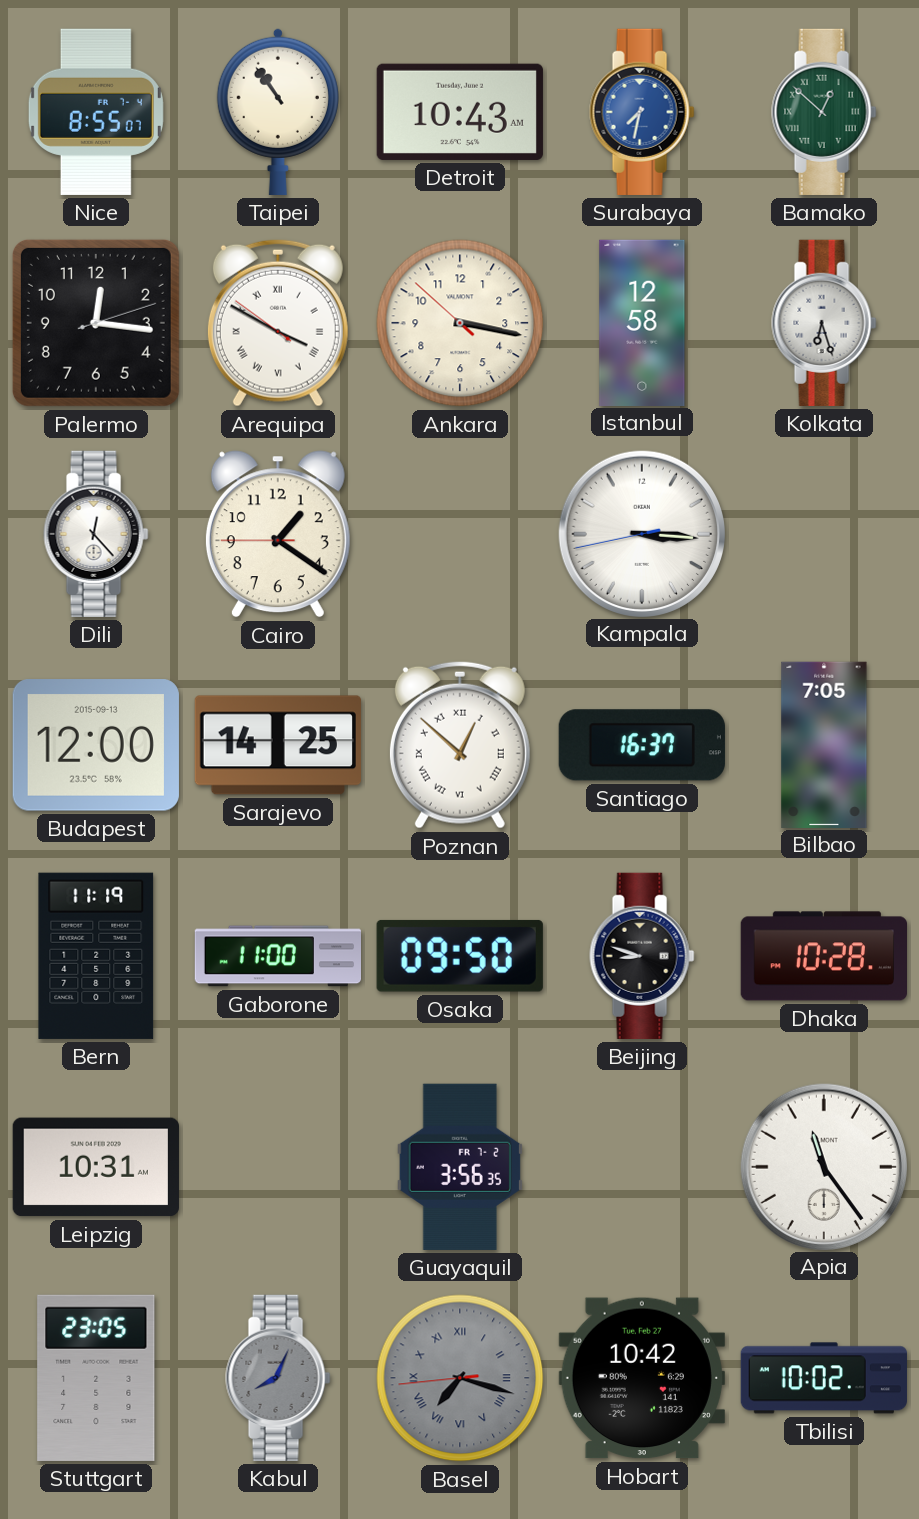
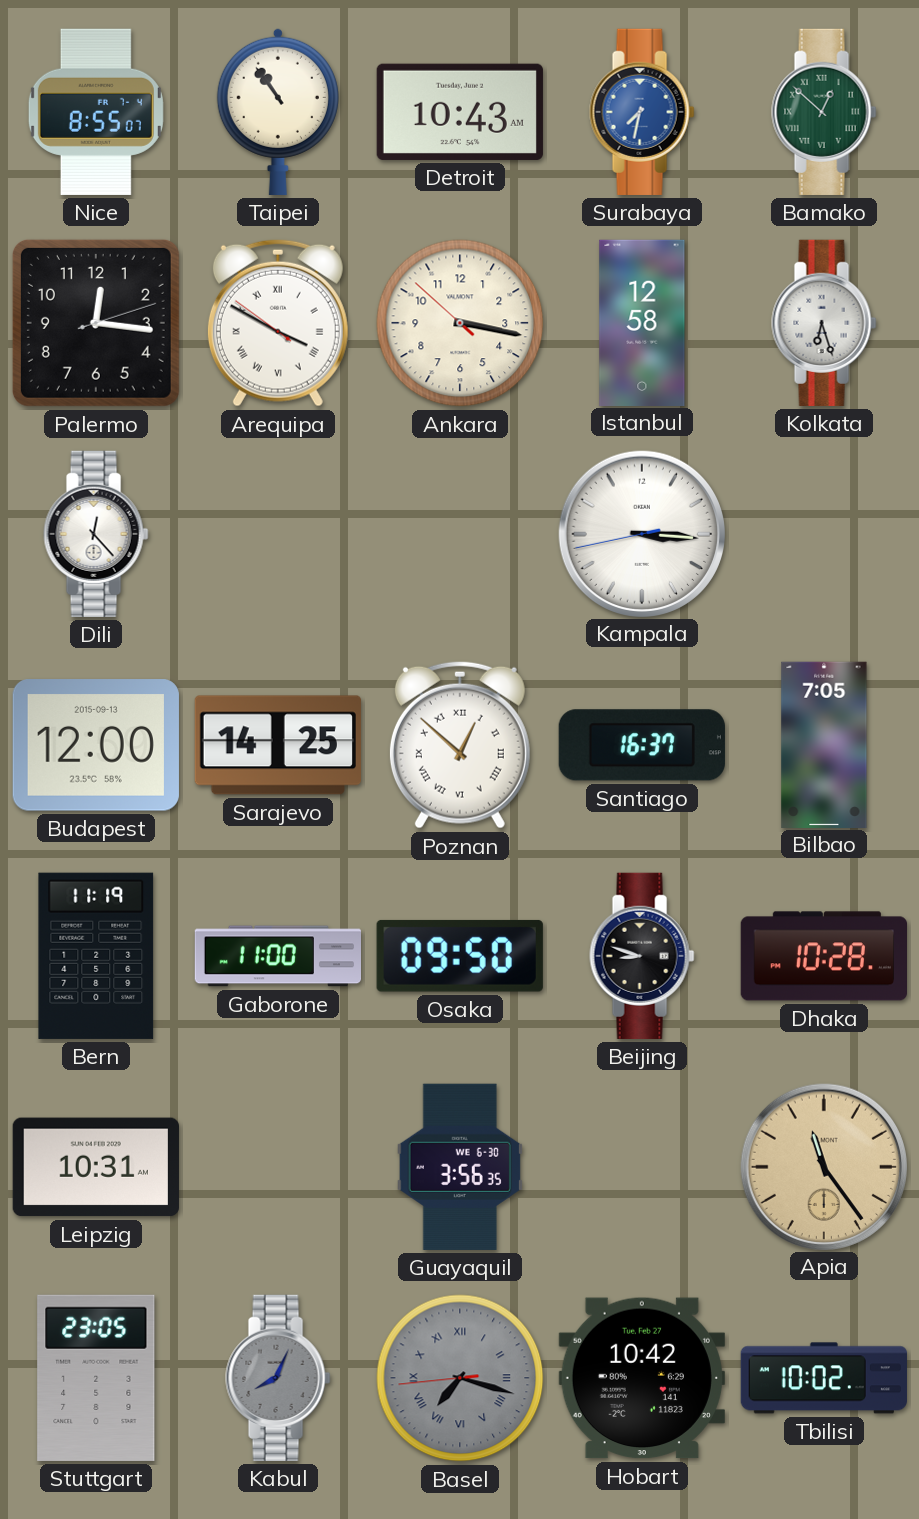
Cairo: 1:20 -> none
Guayaquil date: FR 7-2 -> WE 6-30
Apia dial: white -> champagne
